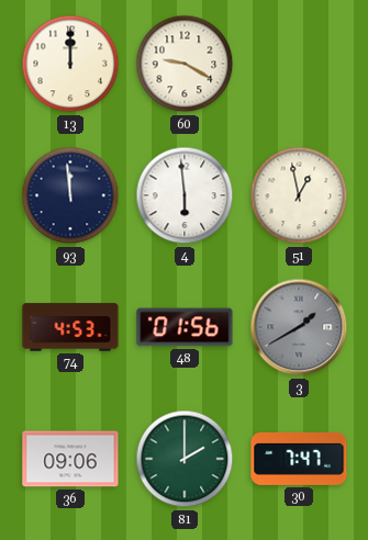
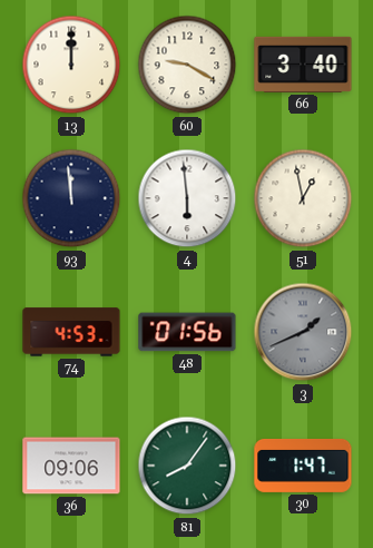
66: none -> 3:40
3: 1:40 -> 1:41
81: 2:00 -> 8:06
30: 7:47 -> 1:47
